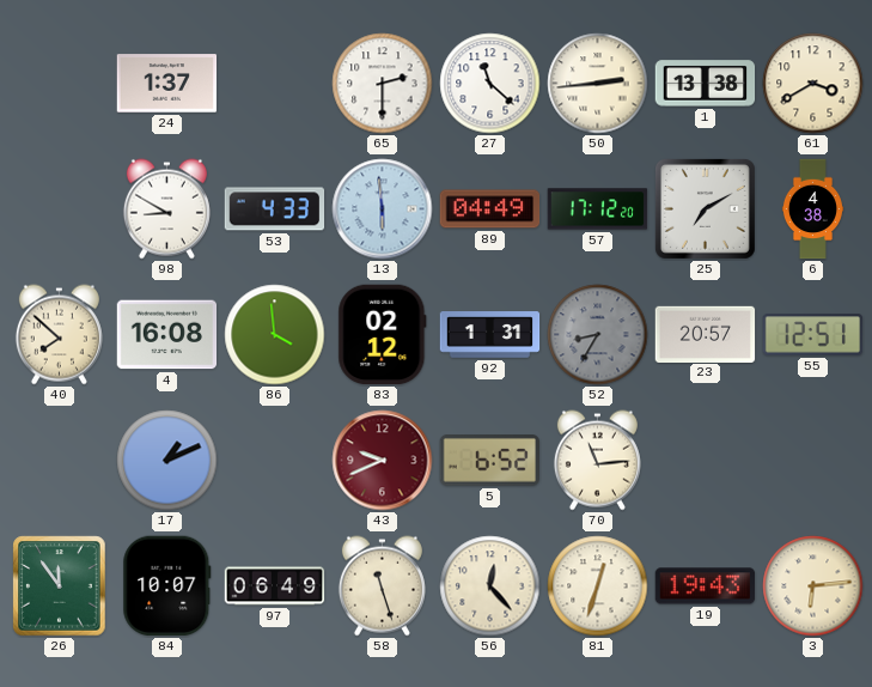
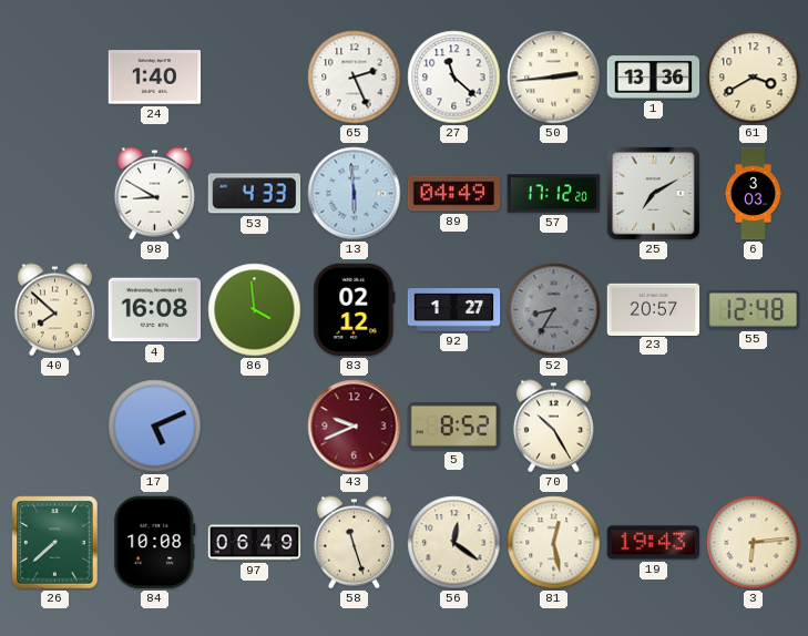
24: 1:37 -> 1:40
65: 2:30 -> 2:26
1: 13:38 -> 13:36
6: 4:38 -> 3:03
92: 1:31 -> 1:27
55: 12:51 -> 12:48
17: 1:11 -> 5:11
5: 6:52 -> 8:52
70: 11:14 -> 10:25
26: 11:54 -> 7:38
84: 10:07 -> 10:08
56: 12:23 -> 12:21
81: 12:33 -> 12:28
